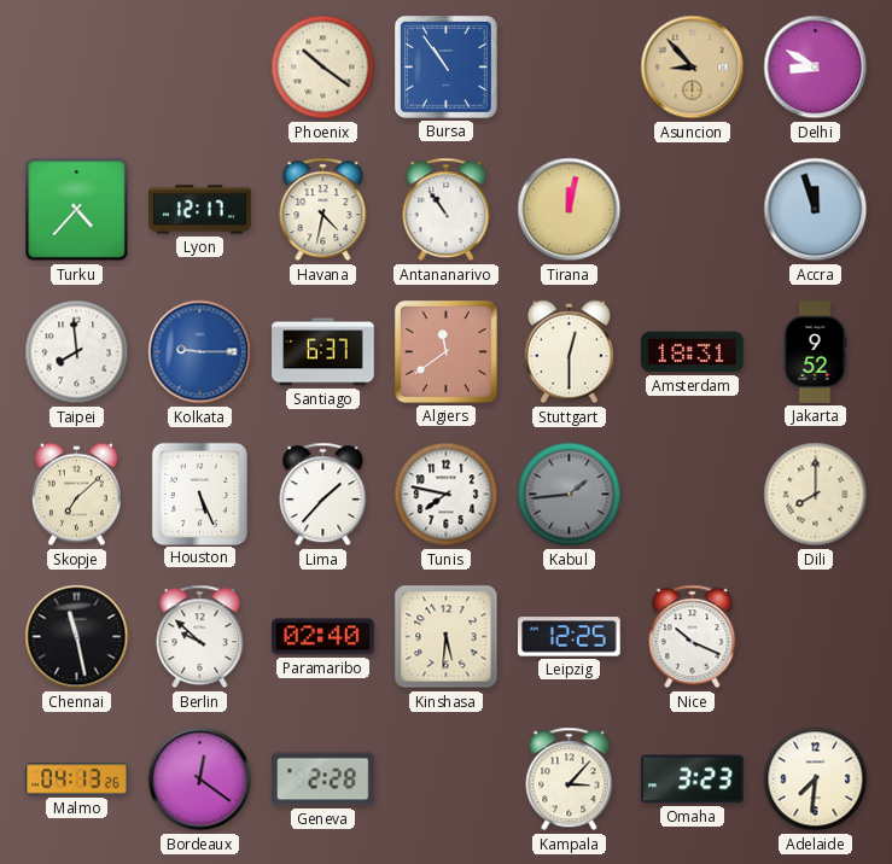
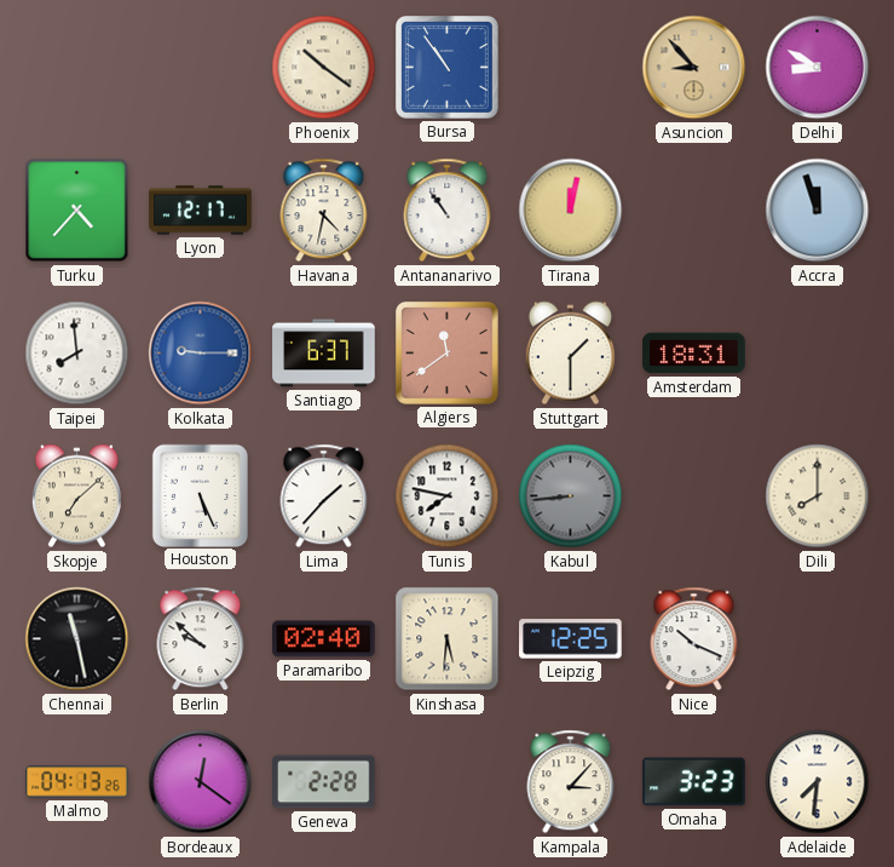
Stuttgart: 12:30 -> 1:30
Jakarta: 9:52 -> none
Kabul: 1:44 -> 8:44
